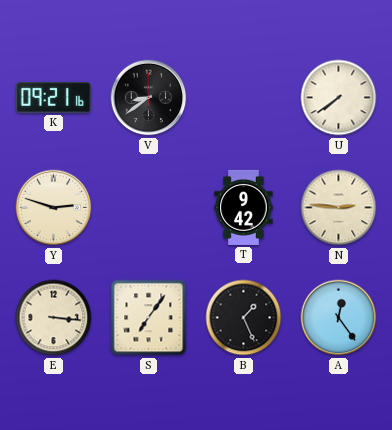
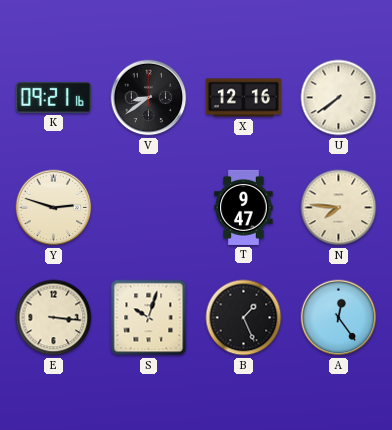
X: none -> 12:16
T: 9:42 -> 9:47
N: 2:46 -> 7:46
S: 7:06 -> 10:03
